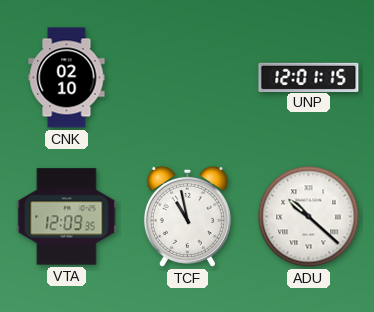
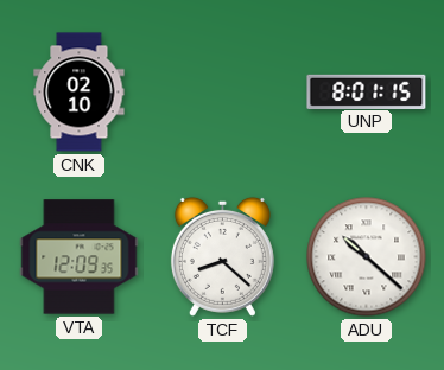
UNP: 12:01 -> 8:01
TCF: 10:58 -> 8:22
